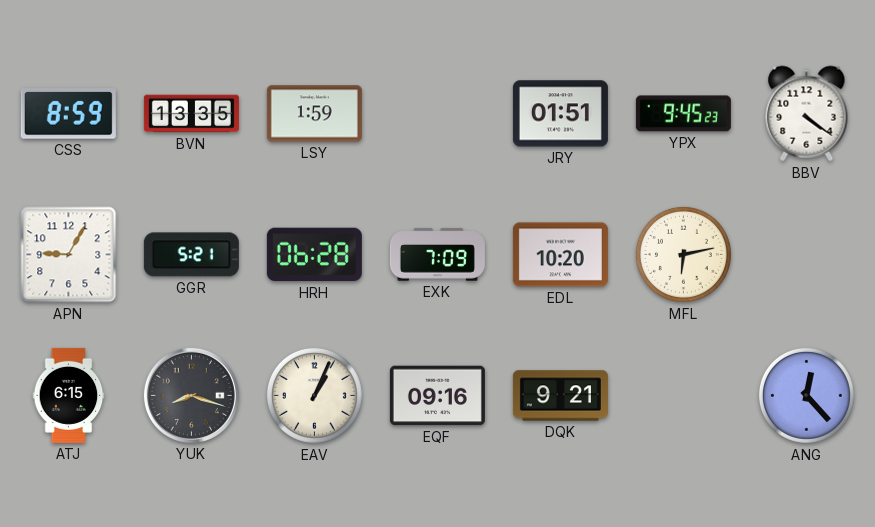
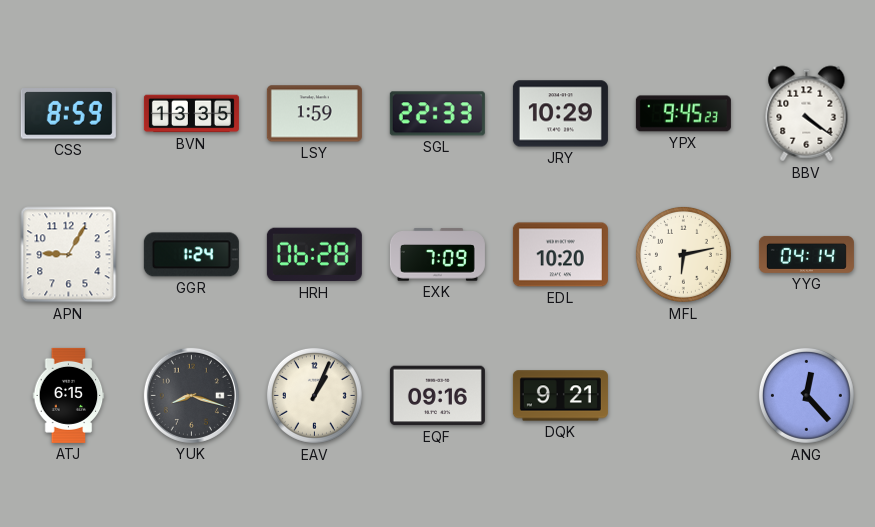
SGL: none -> 22:33
JRY: 01:51 -> 10:29
GGR: 5:21 -> 1:24
YYG: none -> 04:14
